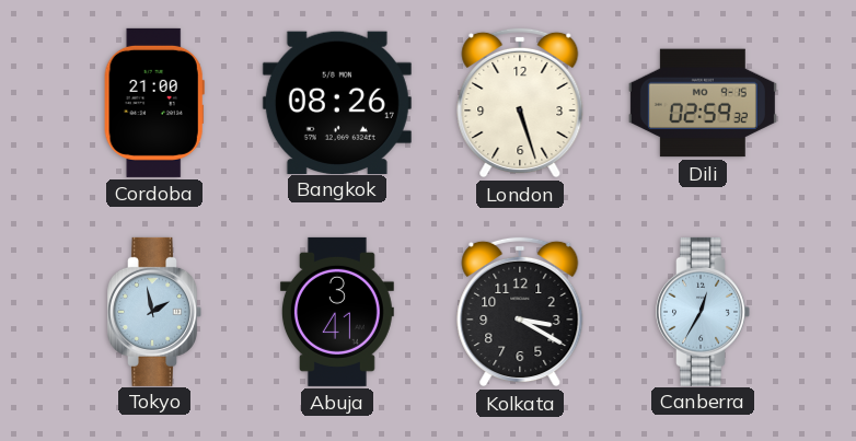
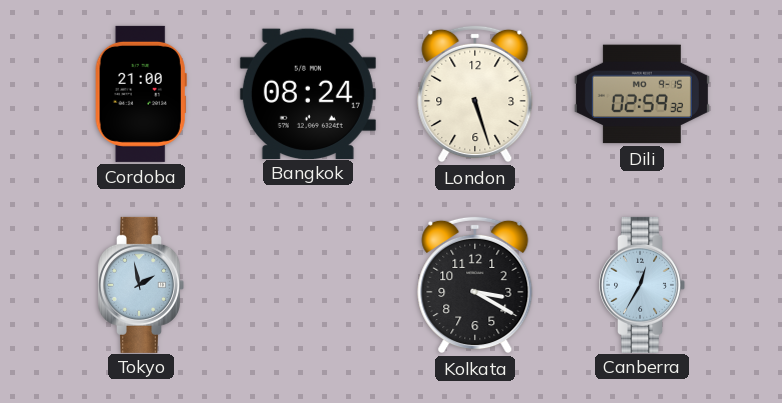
Bangkok: 08:26 -> 08:24
Abuja: 3:41 -> none
